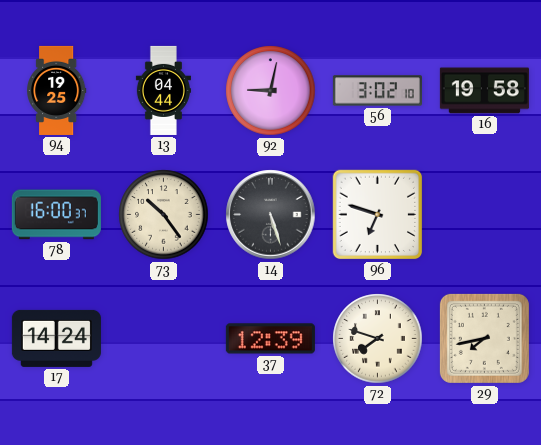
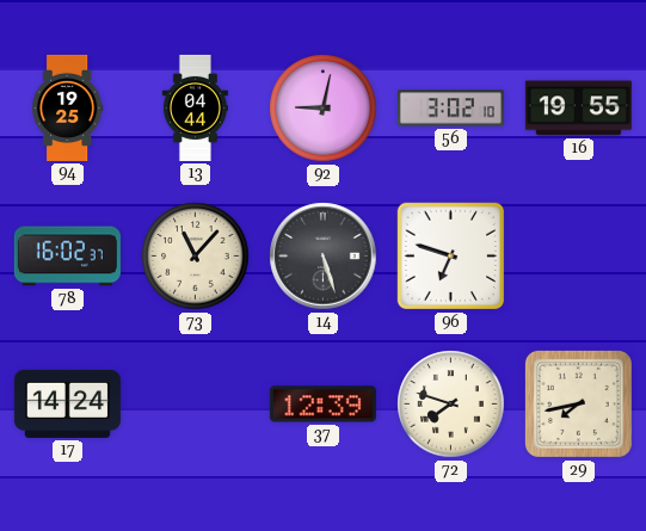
16: 19:58 -> 19:55
78: 16:00 -> 16:02
73: 10:24 -> 11:07
